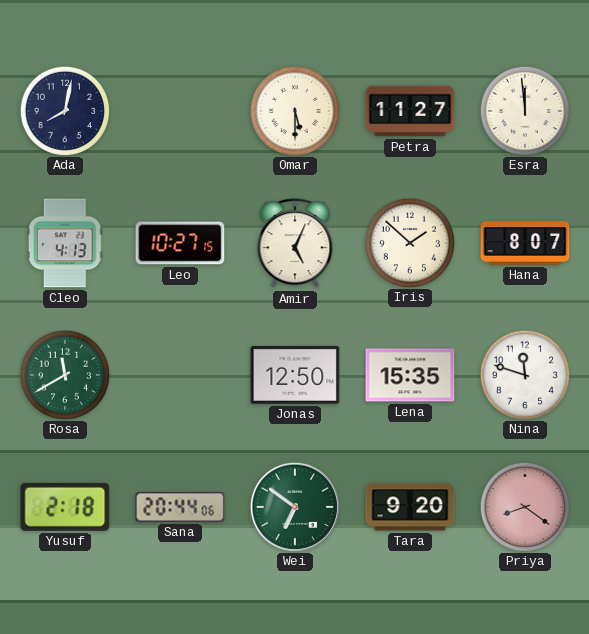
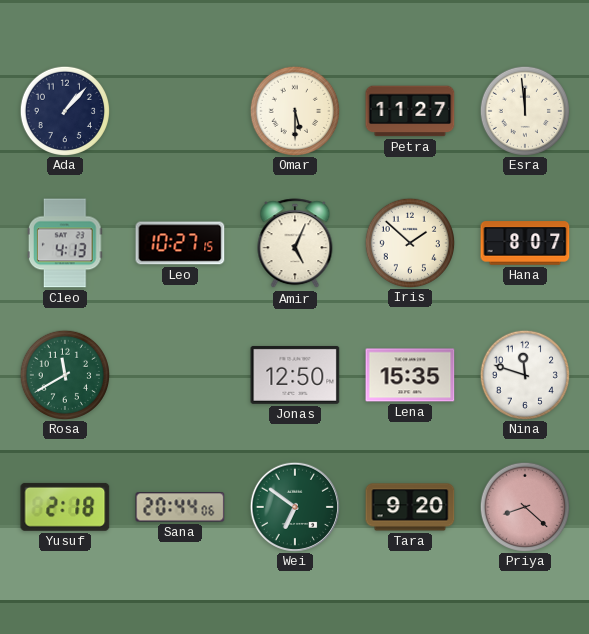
Ada: 8:02 -> 1:07
Priya: 8:21 -> 8:22
